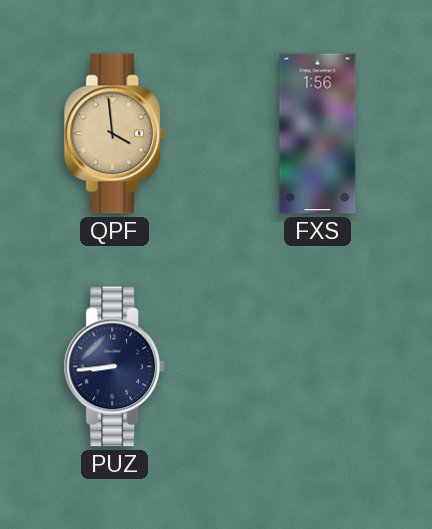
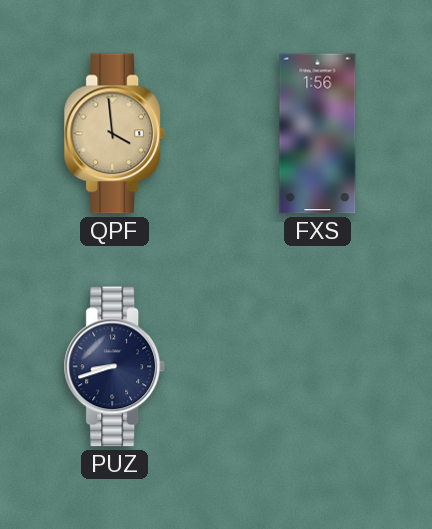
PUZ: 8:44 -> 8:42
